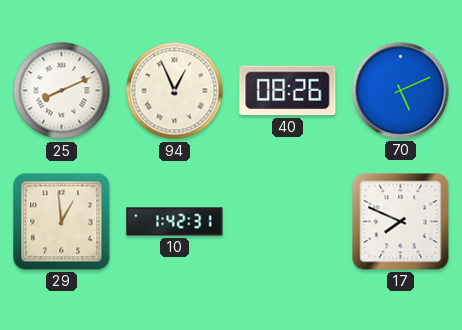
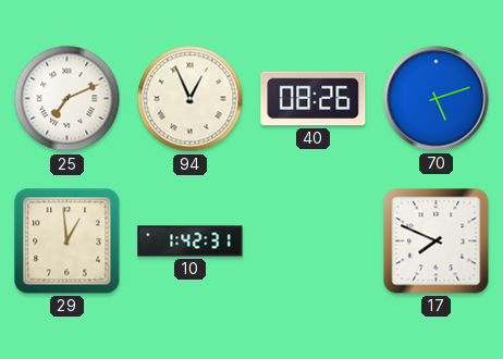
25: 8:11 -> 7:11
70: 5:11 -> 5:12
